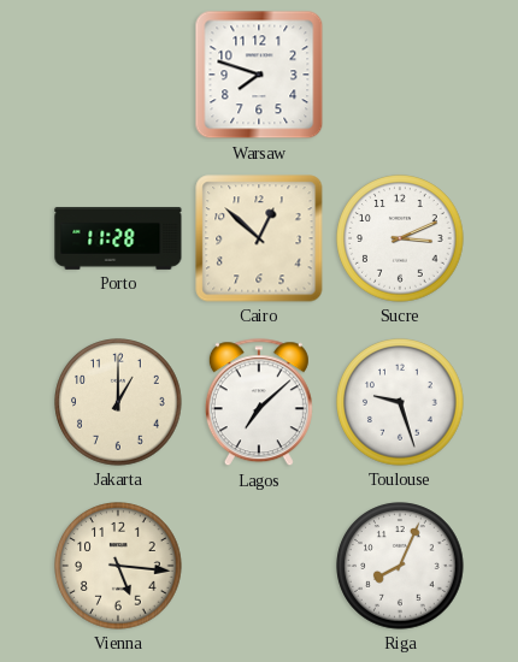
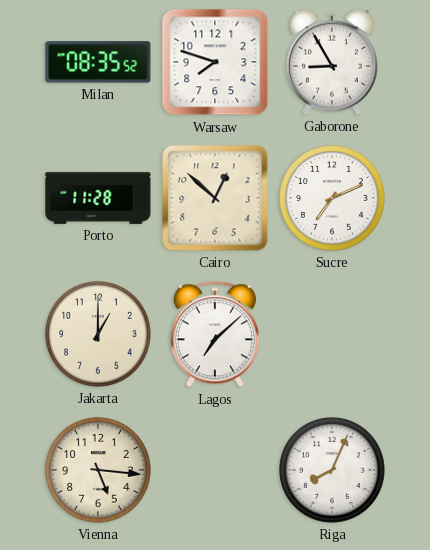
Milan: none -> 08:35
Gaborone: none -> 8:55
Sucre: 3:11 -> 7:11
Toulouse: 9:27 -> none
